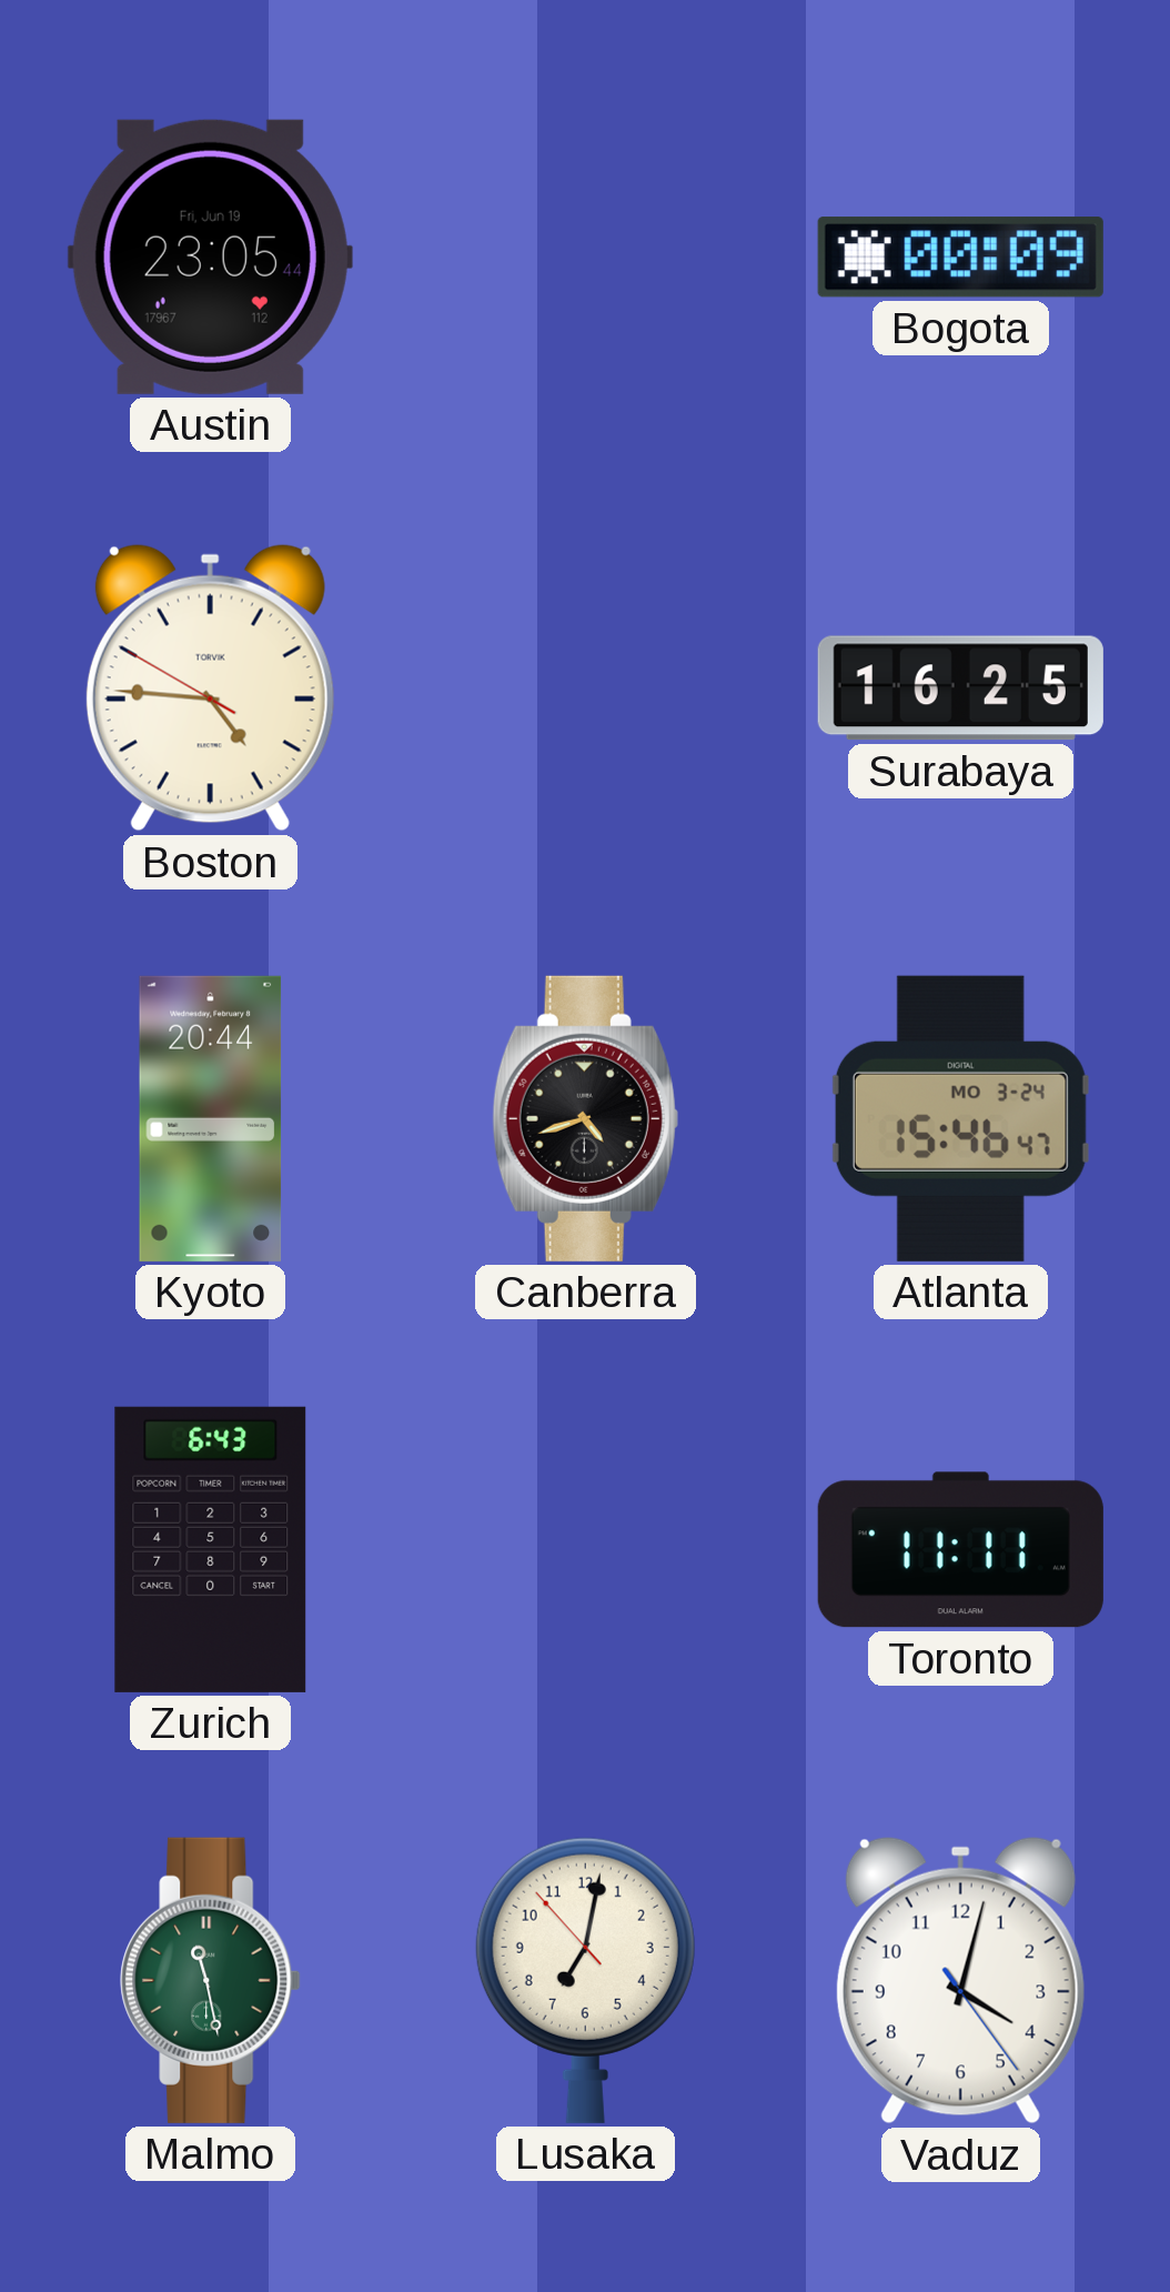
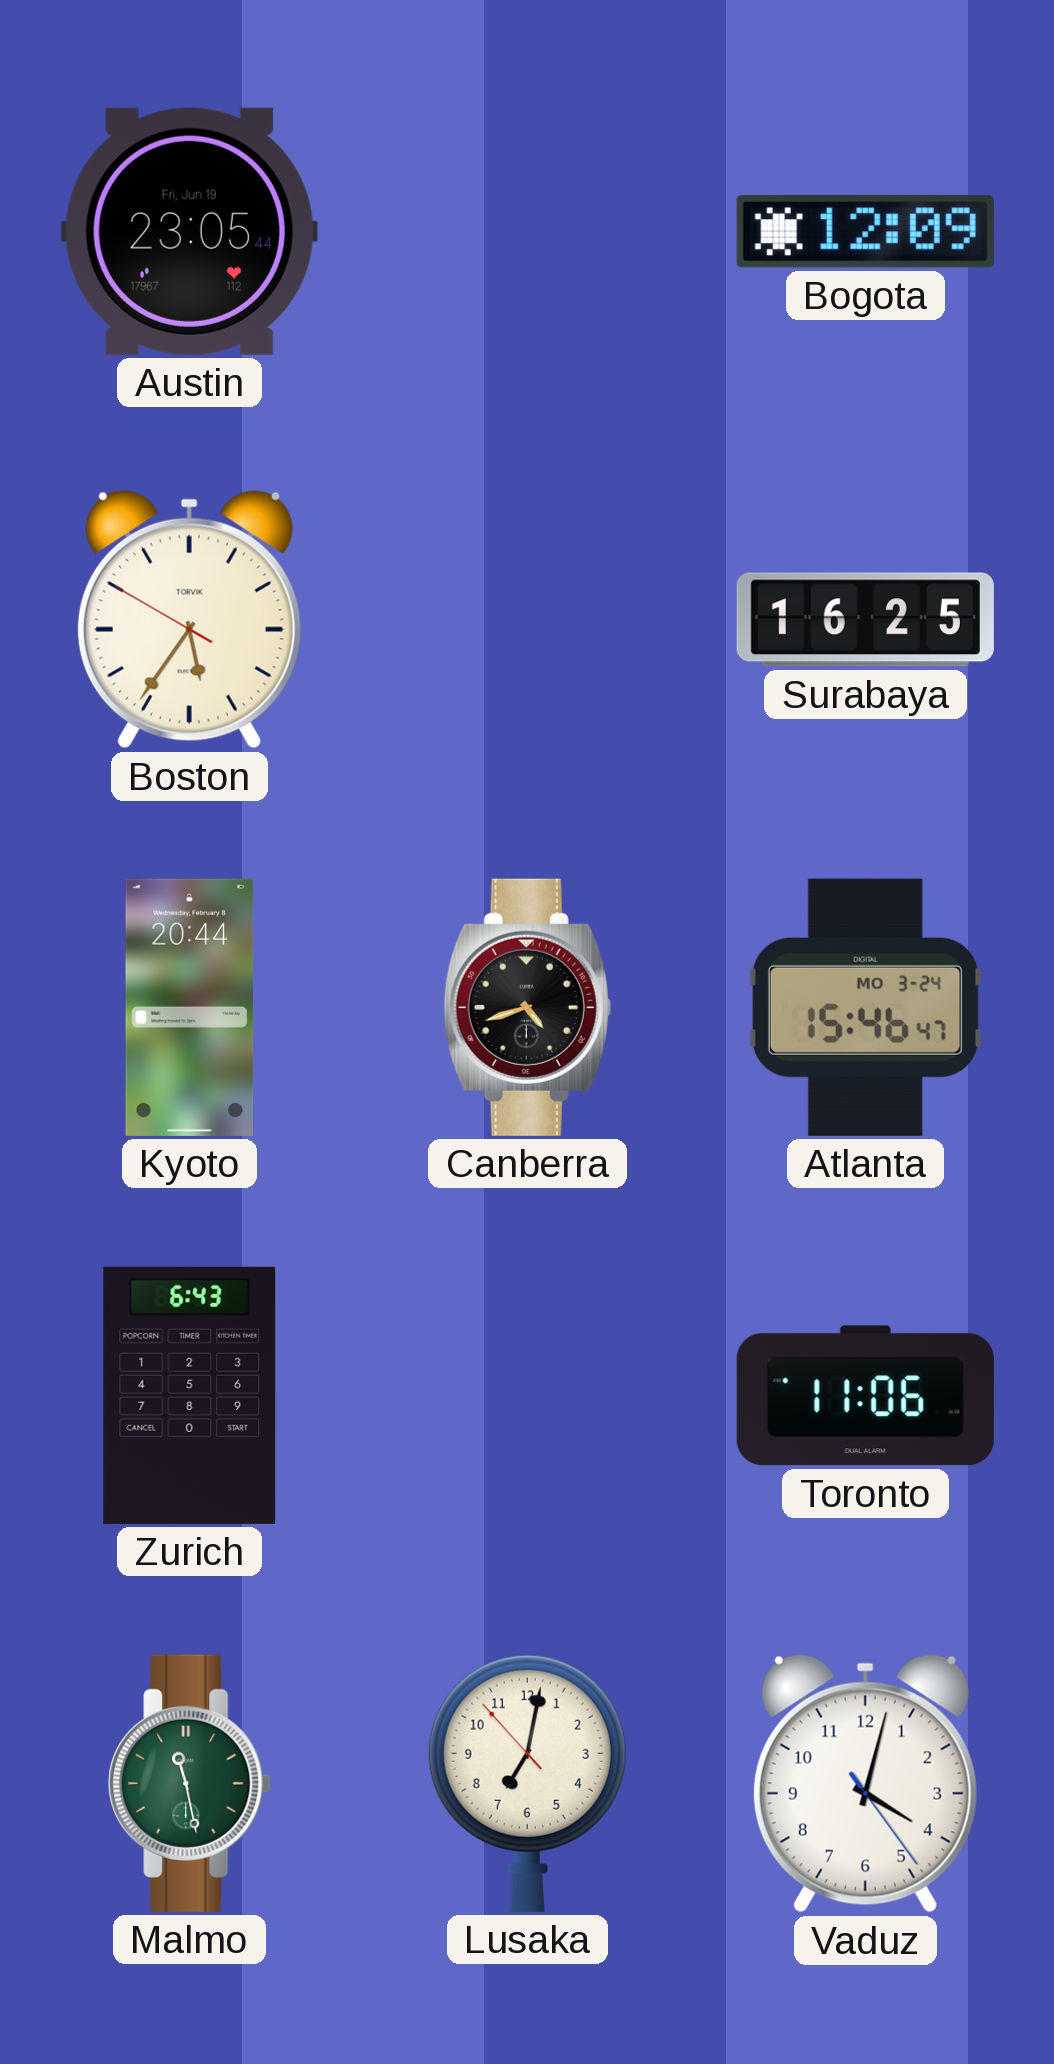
Bogota: 00:09 -> 12:09
Boston: 4:45 -> 5:35
Toronto: 11:11 -> 11:06
